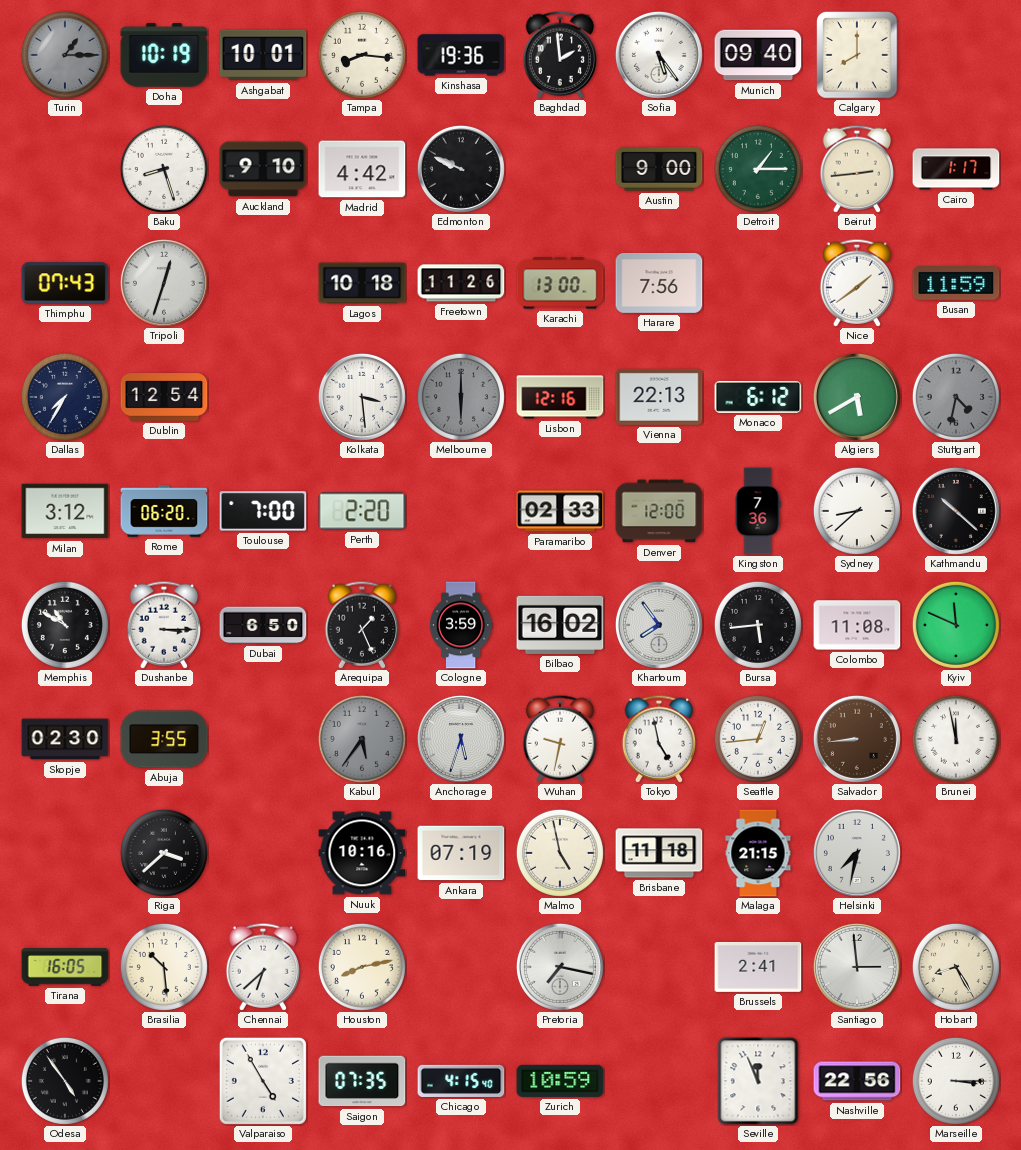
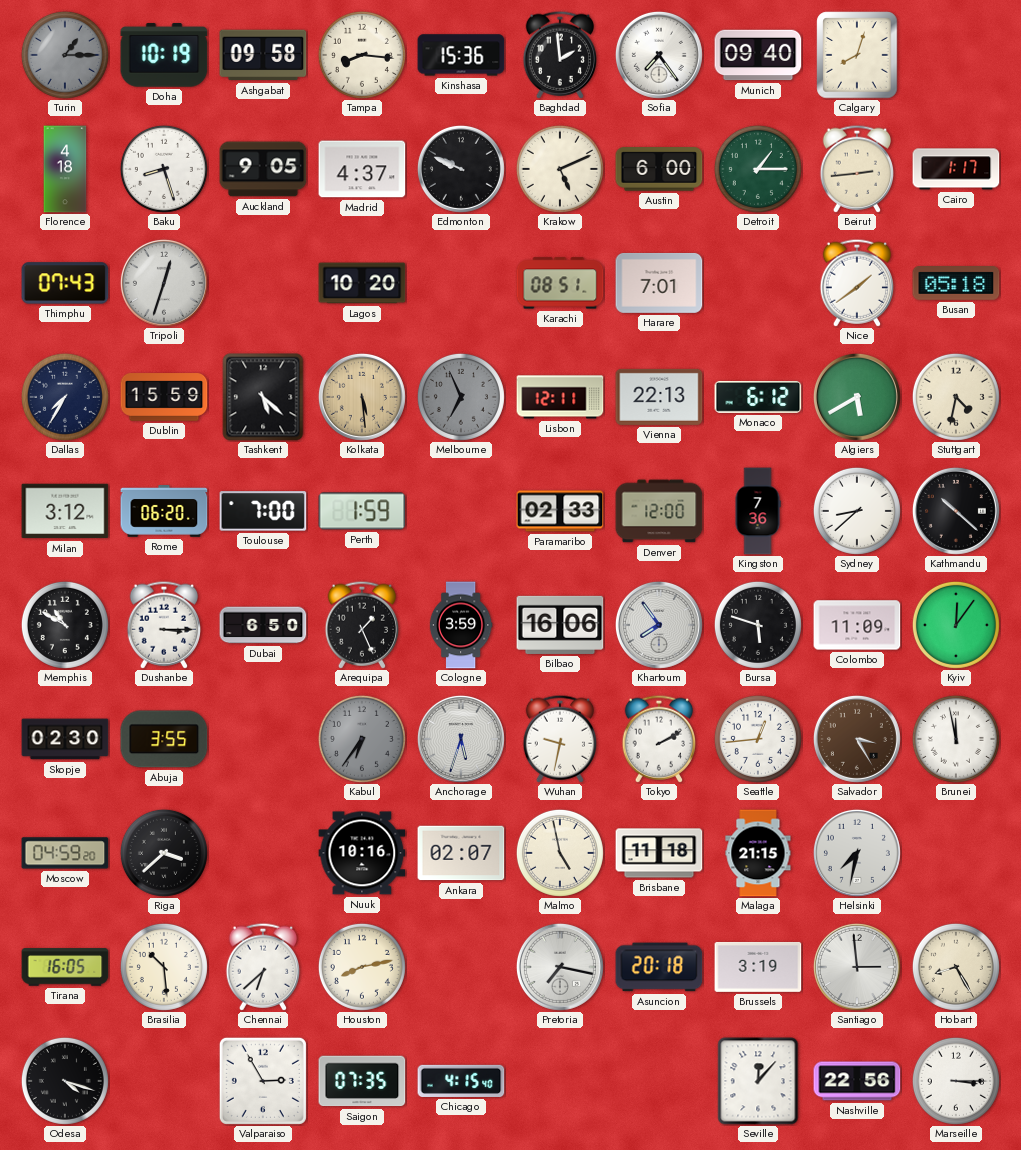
Ashgabat: 10:01 -> 09:58
Kinshasa: 19:36 -> 15:36
Sofia: 5:24 -> 7:24
Calgary: 8:00 -> 8:03
Florence: none -> 4:18
Auckland: 9:10 -> 9:05
Madrid: 4:42 -> 4:37
Krakow: none -> 5:11
Austin: 9:00 -> 6:00
Lagos: 10:18 -> 10:20
Freetown: 11:26 -> none
Karachi: 13:00 -> 08:51
Harare: 7:56 -> 7:01
Busan: 11:59 -> 05:18
Dublin: 12:54 -> 15:59
Tashkent: none -> 5:22
Kolkata: 3:29 -> 5:29
Kolkata dial: white -> champagne
Melbourne: 6:00 -> 6:56
Lisbon: 12:16 -> 12:11
Stuttgart dial: grey -> cream
Perth: 2:20 -> 1:59
Bilbao: 16:02 -> 16:06
Bursa: 5:44 -> 5:48
Colombo: 11:08 -> 11:09
Kyiv: 11:49 -> 12:06
Kabul: 5:36 -> 6:36
Tokyo: 4:58 -> 2:10
Salvador: 8:44 -> 3:25
Moscow: none -> 04:59
Ankara: 07:19 -> 02:07
Asuncion: none -> 20:18
Brussels: 2:41 -> 3:19
Odesa: 4:54 -> 4:18
Valparaiso: 4:55 -> 2:55
Zurich: 10:59 -> none
Seville: 11:56 -> 12:07
